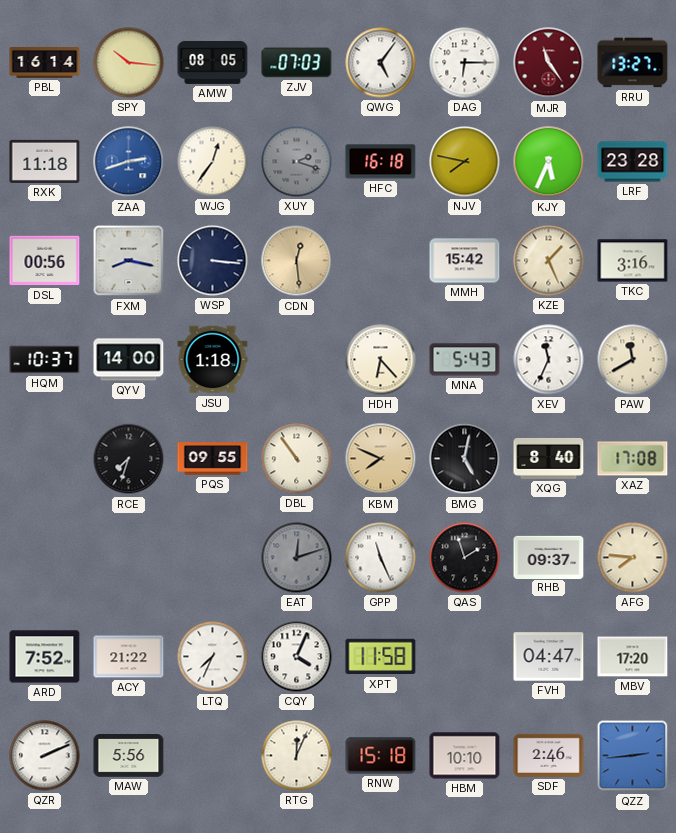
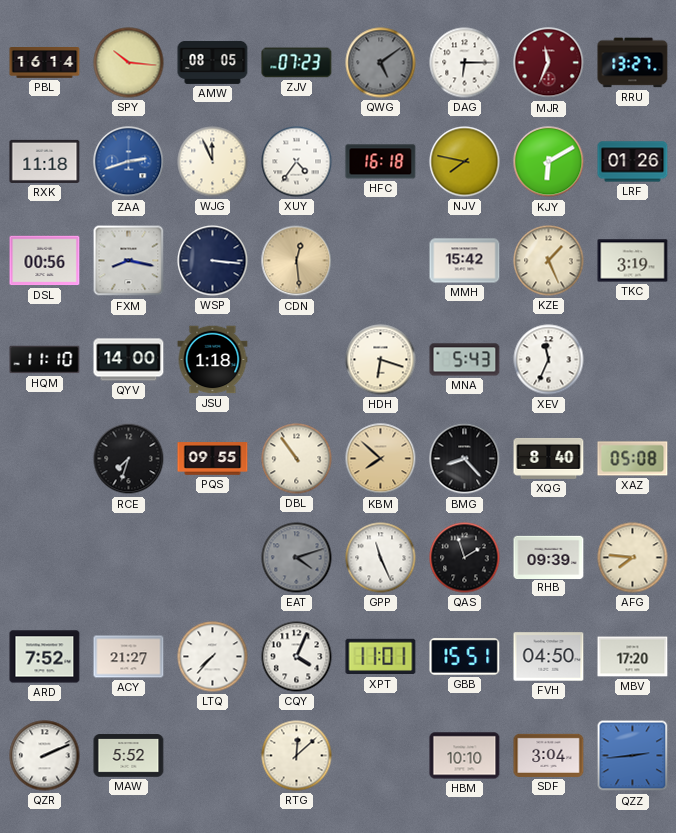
ZJV: 07:03 -> 07:23
QWG: 5:06 -> 5:09
QWG dial: white -> grey
MJR: 11:24 -> 11:34
WJG: 12:36 -> 11:56
XUY: 2:18 -> 4:36
XUY dial: grey -> white
KJY: 5:34 -> 6:10
LRF: 23:28 -> 01:26
TKC: 3:16 -> 3:19
HQM: 10:37 -> 11:10
HDH: 6:23 -> 6:18
PAW: 11:40 -> none
KBM: 7:49 -> 7:52
BMG: 5:02 -> 8:23
XAZ: 17:08 -> 05:08
EAT: 12:12 -> 4:12
RHB: 09:37 -> 09:39
ACY: 21:22 -> 21:27
LTQ: 7:34 -> 7:37
XPT: 11:58 -> 11:01
GBB: none -> 15:51
FVH: 04:47 -> 04:50
MAW: 5:56 -> 5:52
RTG: 12:04 -> 12:08
RNW: 15:18 -> none
SDF: 2:46 -> 3:04
